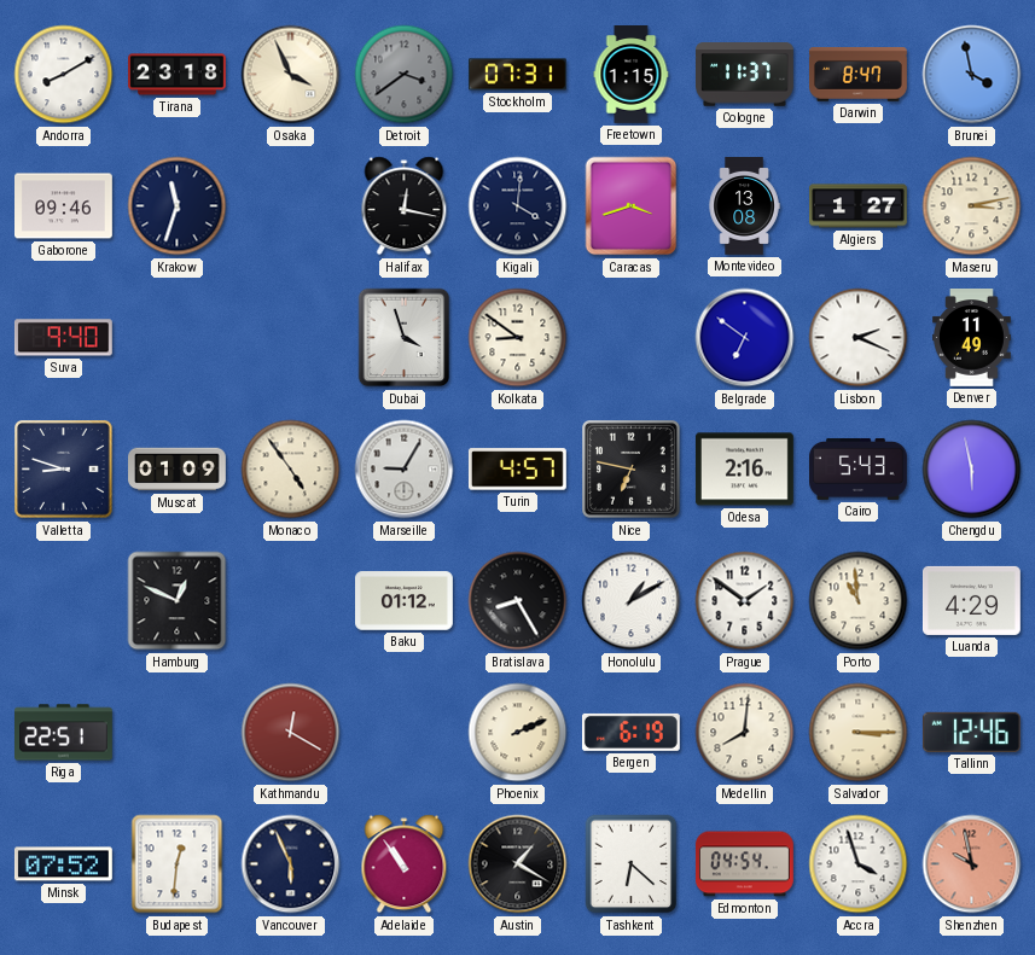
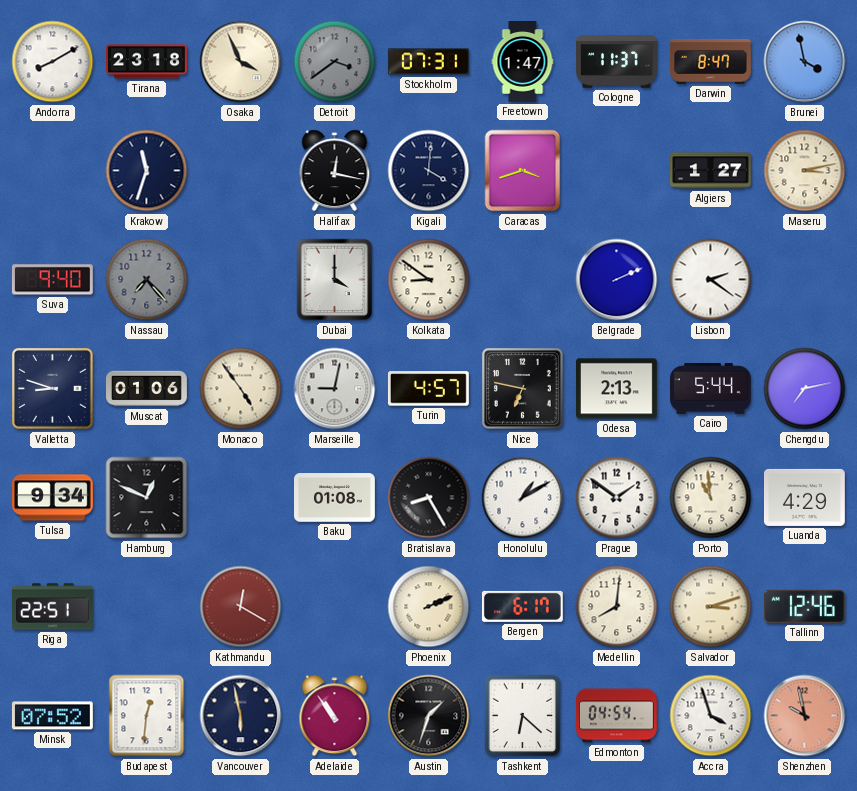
Freetown: 1:15 -> 1:47
Gaborone: 09:46 -> none
Montevideo: 13:08 -> none
Nassau: none -> 7:23
Dubai: 3:57 -> 4:00
Belgrade: 6:51 -> 2:11
Lisbon: 2:19 -> 2:21
Denver: 11:49 -> none
Muscat: 01:09 -> 01:06
Marseille: 9:05 -> 9:02
Odesa: 2:16 -> 2:13
Cairo: 5:43 -> 5:44
Chengdu: 5:58 -> 7:13
Tulsa: none -> 9:34
Baku: 01:12 -> 01:08
Bergen: 6:19 -> 6:17
Salvador: 3:15 -> 3:12
Vancouver: 5:56 -> 5:58
Austin: 1:20 -> 1:33
